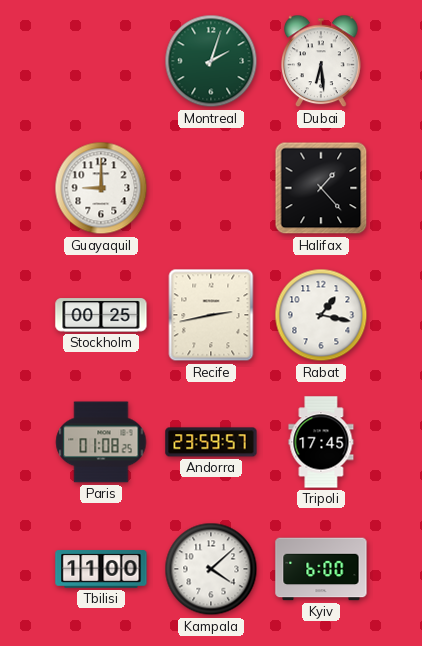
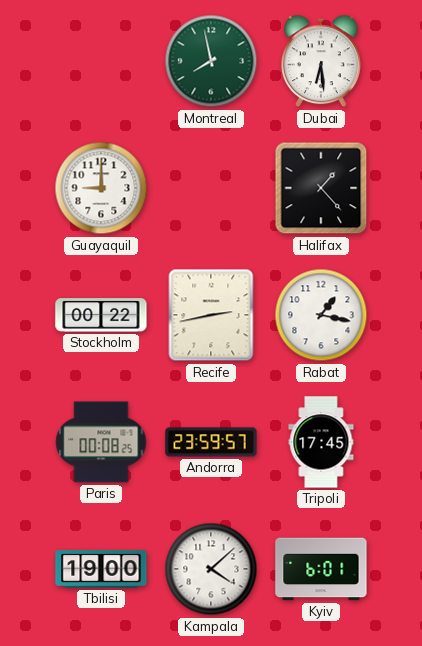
Montreal: 2:03 -> 7:58
Stockholm: 00:25 -> 00:22
Paris: 01:08 -> 00:08
Tbilisi: 11:00 -> 19:00
Kyiv: 6:00 -> 6:01
